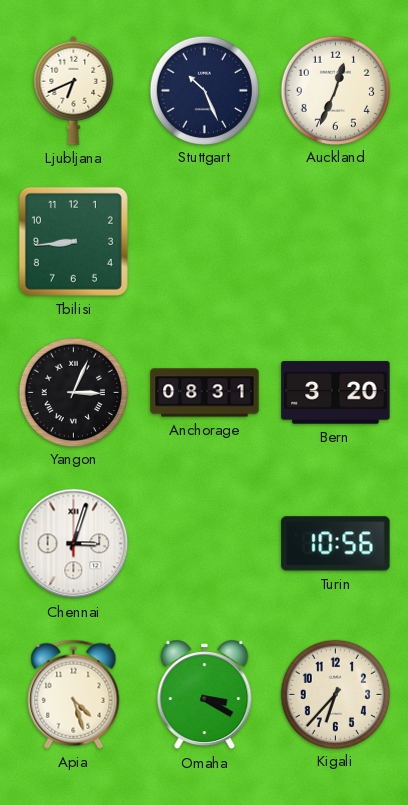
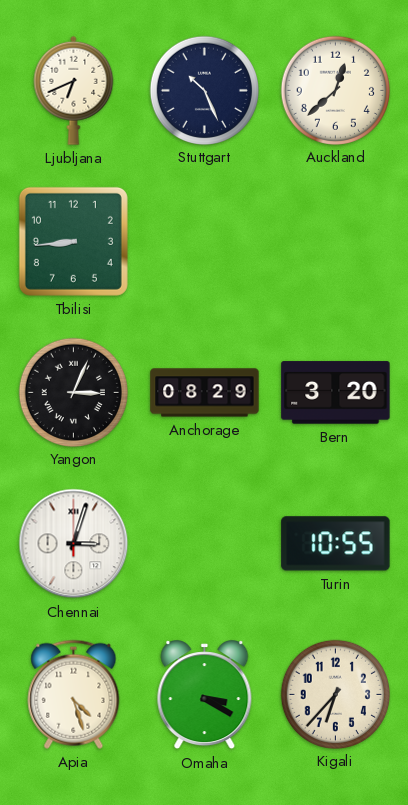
Auckland: 12:34 -> 12:38
Anchorage: 08:31 -> 08:29
Turin: 10:56 -> 10:55
